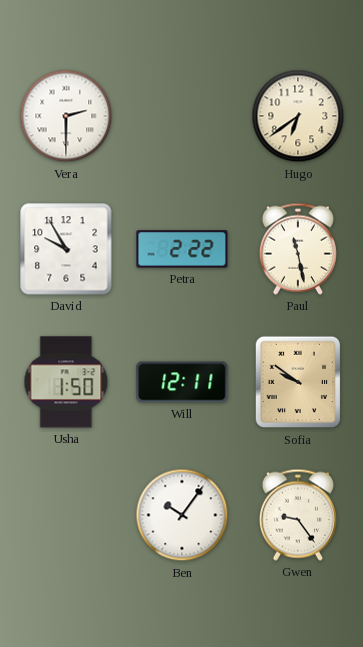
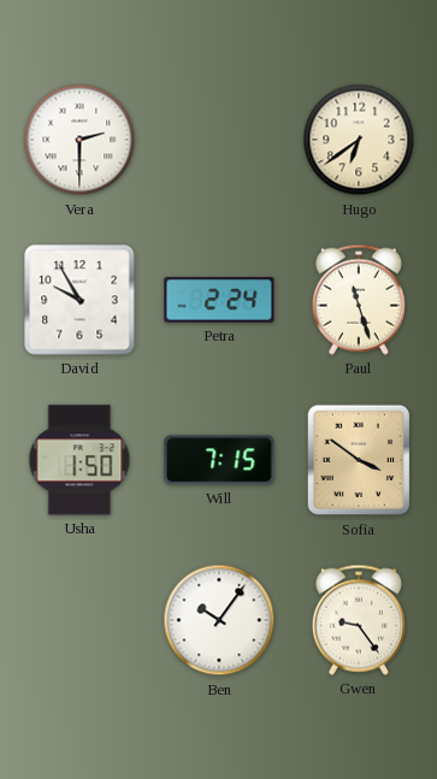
Petra: 2:22 -> 2:24
Paul: 11:28 -> 11:27
Will: 12:11 -> 7:15
Sofia: 9:51 -> 3:51
